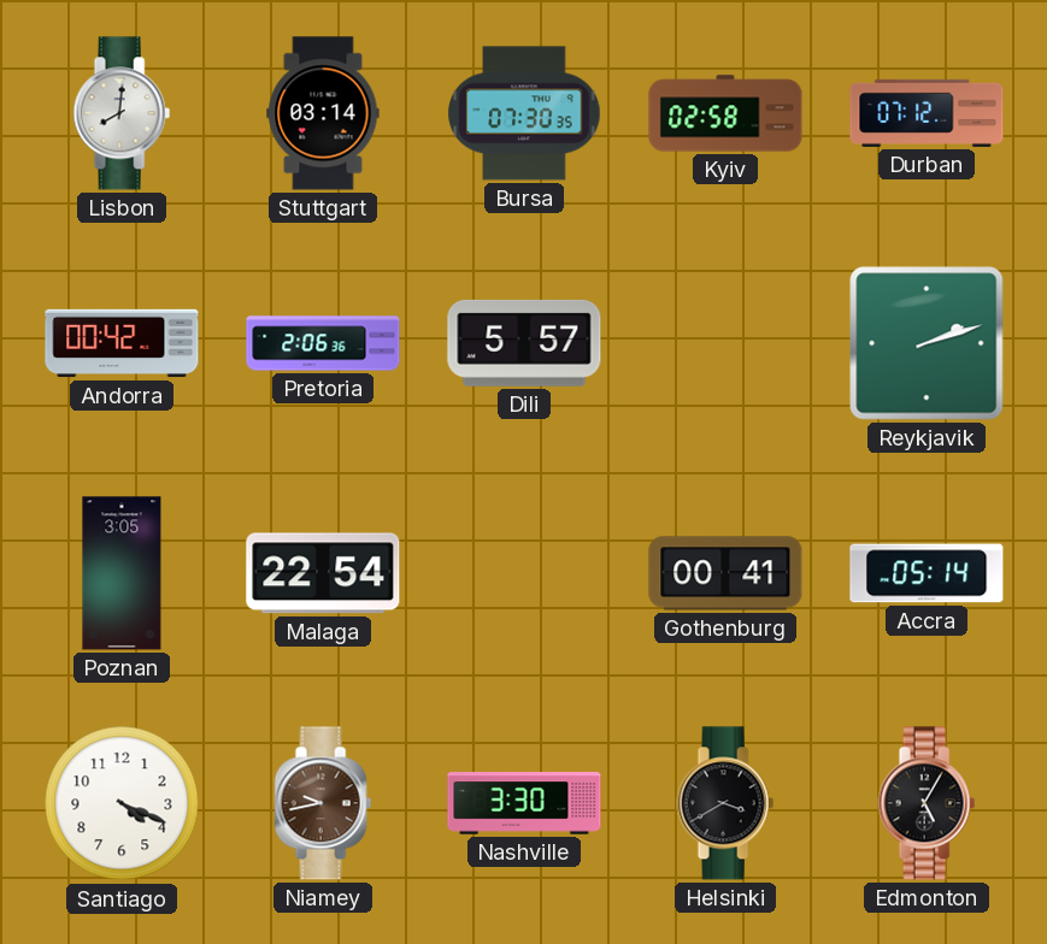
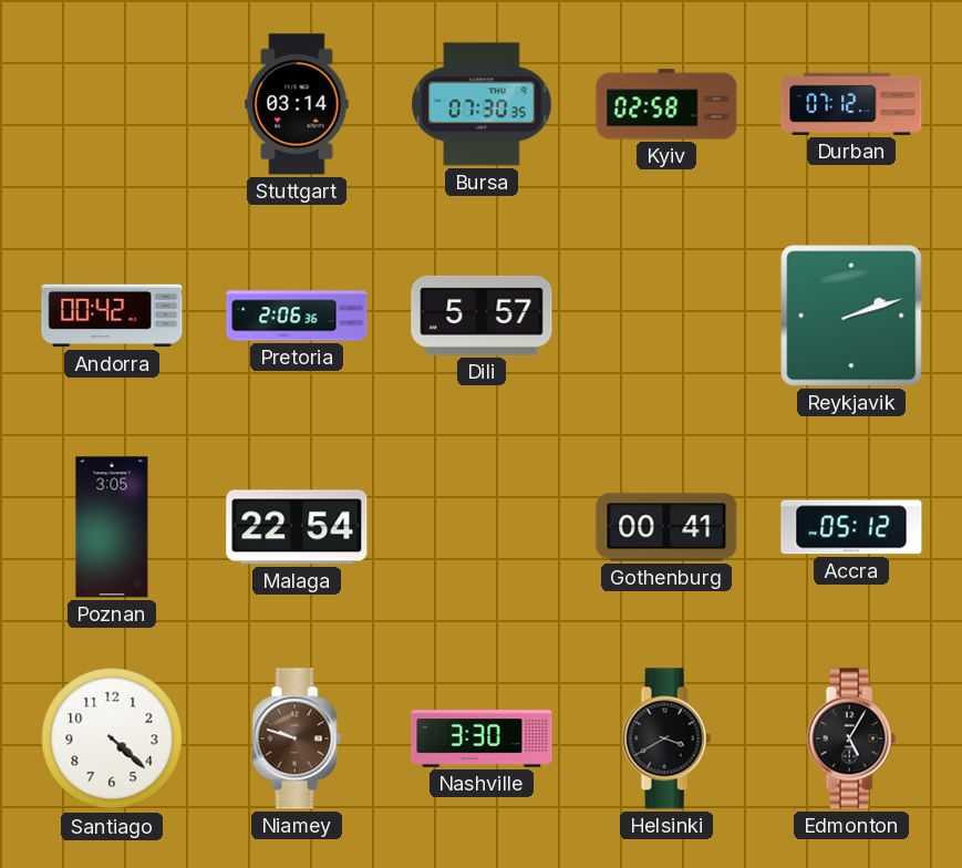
Lisbon: 8:01 -> none
Accra: 05:14 -> 05:12
Santiago: 4:19 -> 4:22
Niamey: 9:43 -> 9:48
